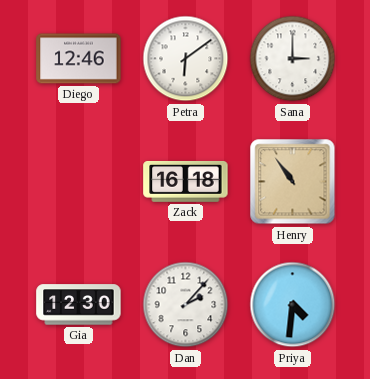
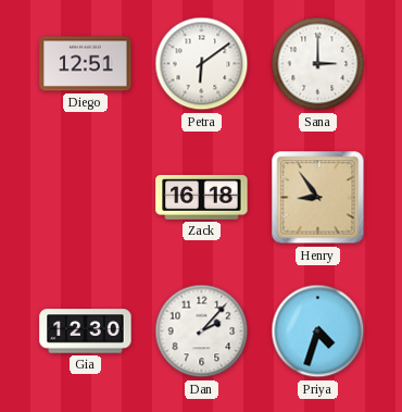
Diego: 12:46 -> 12:51
Henry: 10:54 -> 8:54
Priya: 4:31 -> 4:33
